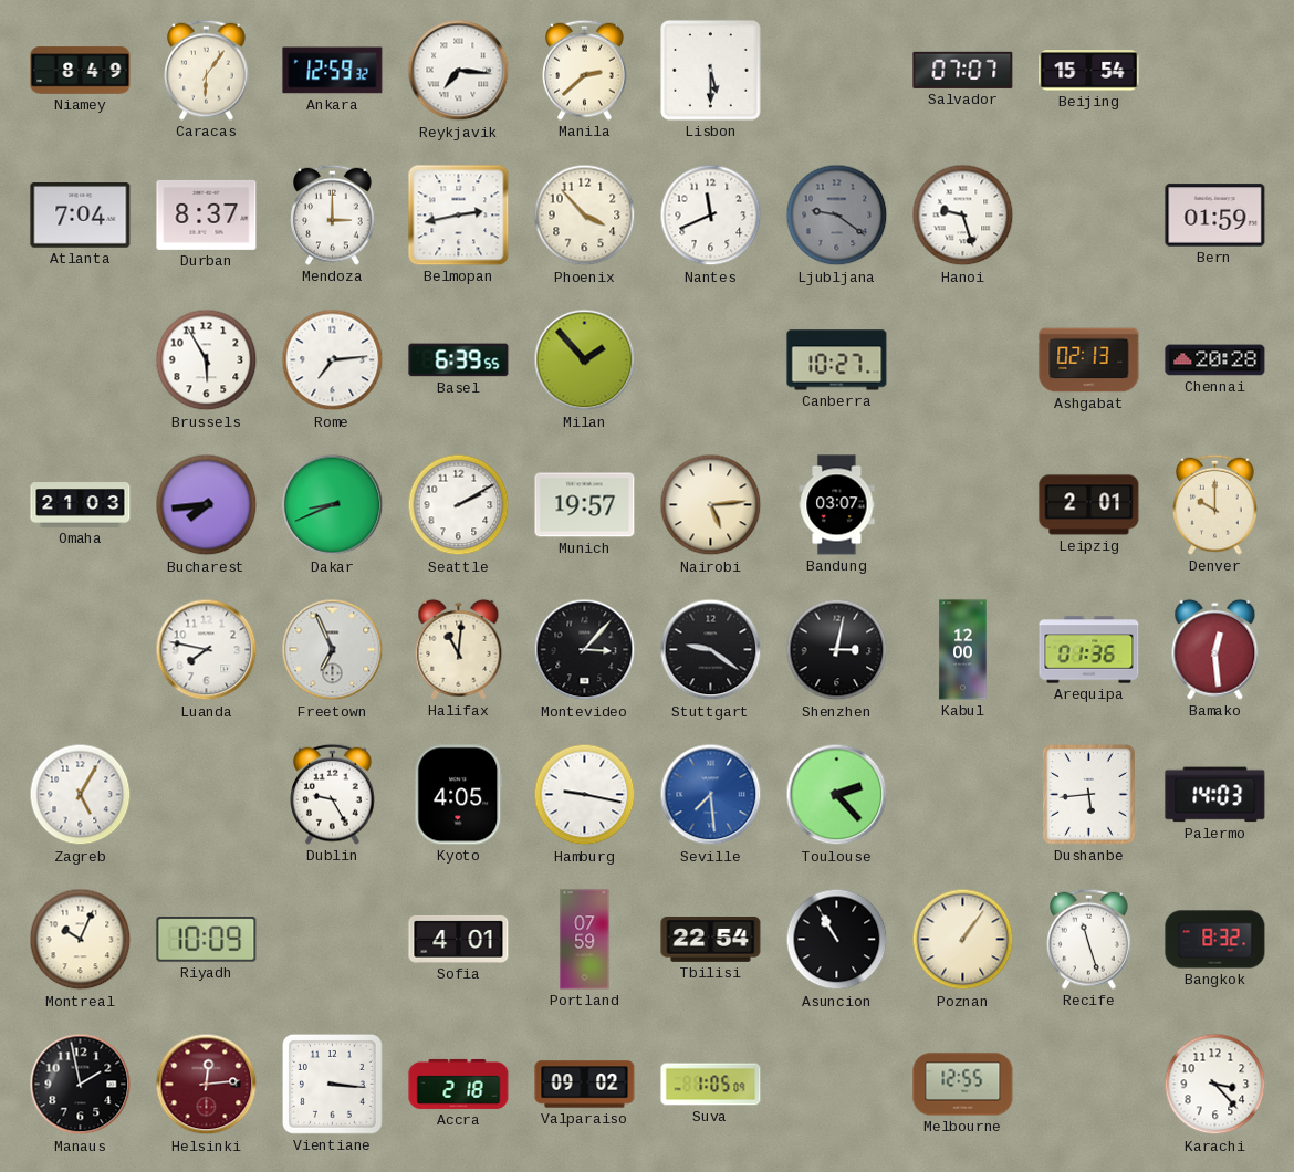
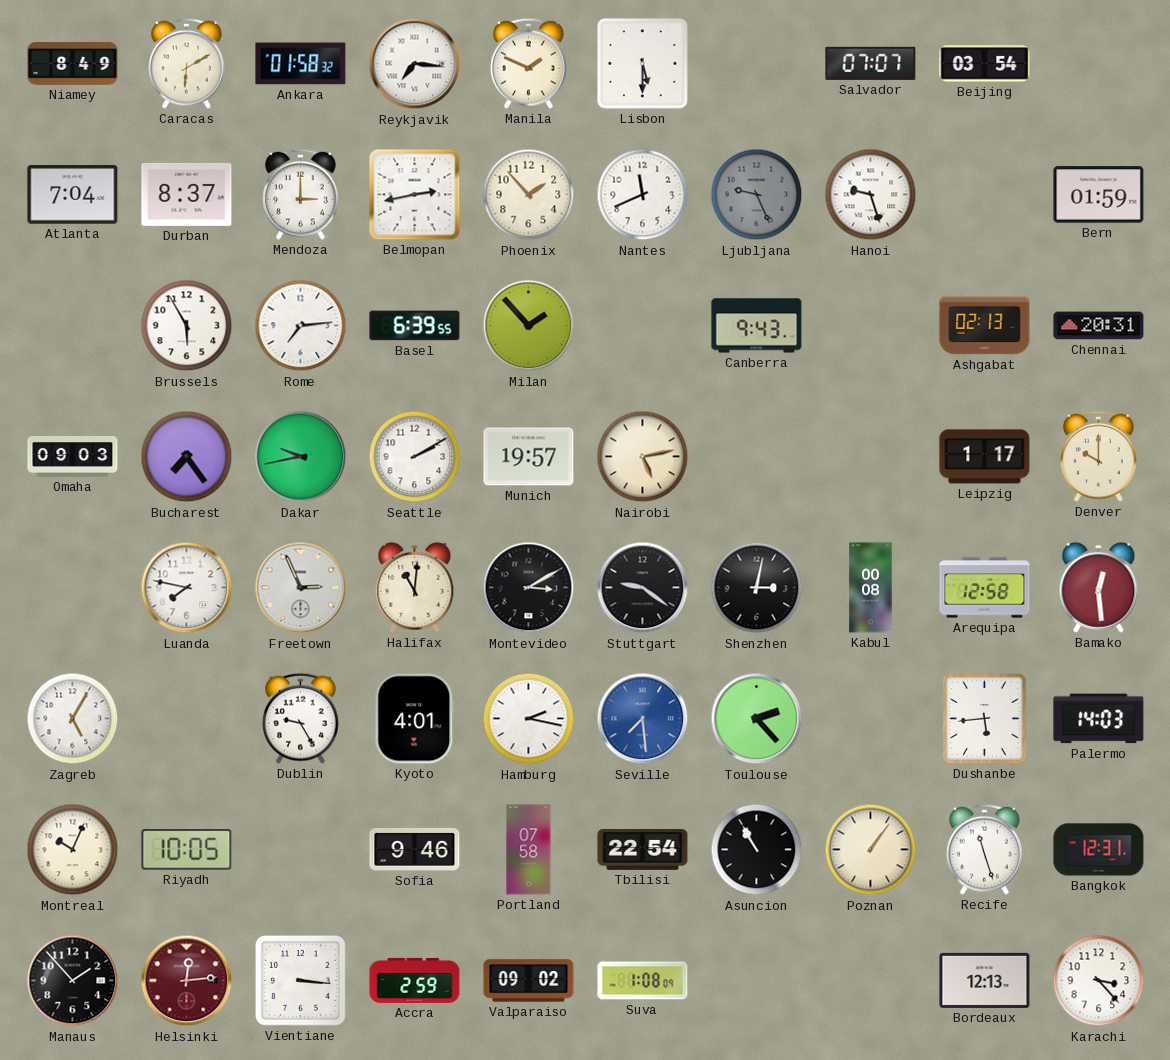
Caracas: 6:06 -> 6:10
Ankara: 12:59 -> 01:58
Manila: 2:38 -> 1:49
Beijing: 15:54 -> 03:54
Phoenix: 3:53 -> 1:53
Ljubljana: 9:21 -> 9:26
Canberra: 10:27 -> 9:43
Chennai: 20:28 -> 20:31
Omaha: 21:03 -> 09:03
Bucharest: 7:44 -> 7:24
Dakar: 8:41 -> 9:43
Nairobi: 5:14 -> 5:13
Bandung: 03:07 -> none
Leipzig: 2:01 -> 1:17
Freetown: 6:56 -> 2:56
Montevideo: 3:07 -> 3:10
Kabul: 12:00 -> 00:08
Arequipa: 01:36 -> 12:58
Kyoto: 4:05 -> 4:01
Hamburg: 9:17 -> 2:17
Riyadh: 10:09 -> 10:05
Sofia: 4:01 -> 9:46
Portland: 07:59 -> 07:58
Bangkok: 8:32 -> 12:31
Manaus: 1:58 -> 1:53
Accra: 2:18 -> 2:59
Suva: 1:05 -> 1:08
Melbourne: 12:55 -> none
Bordeaux: none -> 12:13
